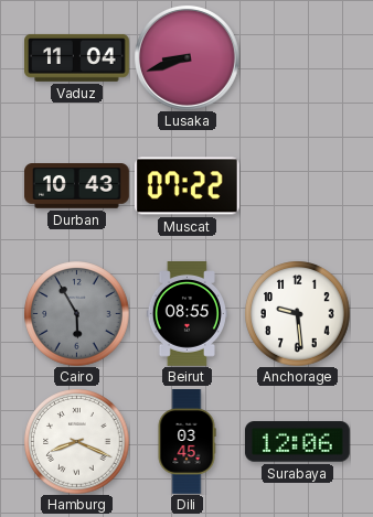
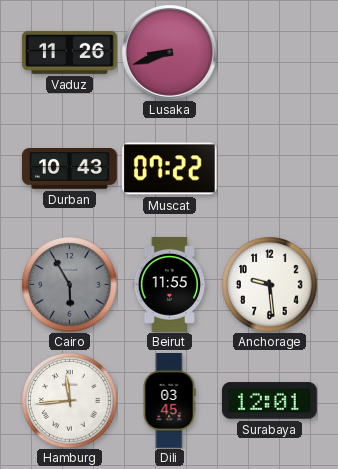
Vaduz: 11:04 -> 11:26
Beirut: 08:55 -> 11:55
Hamburg: 8:19 -> 11:44
Surabaya: 12:06 -> 12:01
